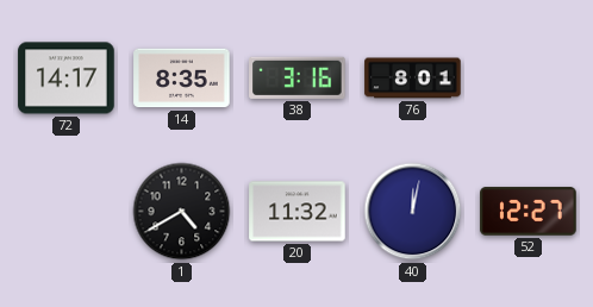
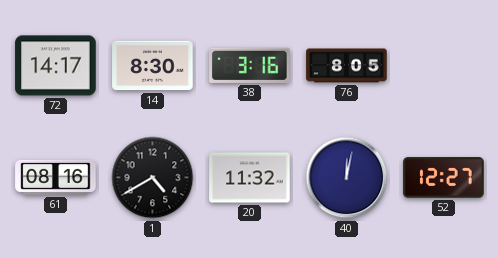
14: 8:35 -> 8:30
76: 8:01 -> 8:05
61: none -> 08:16
